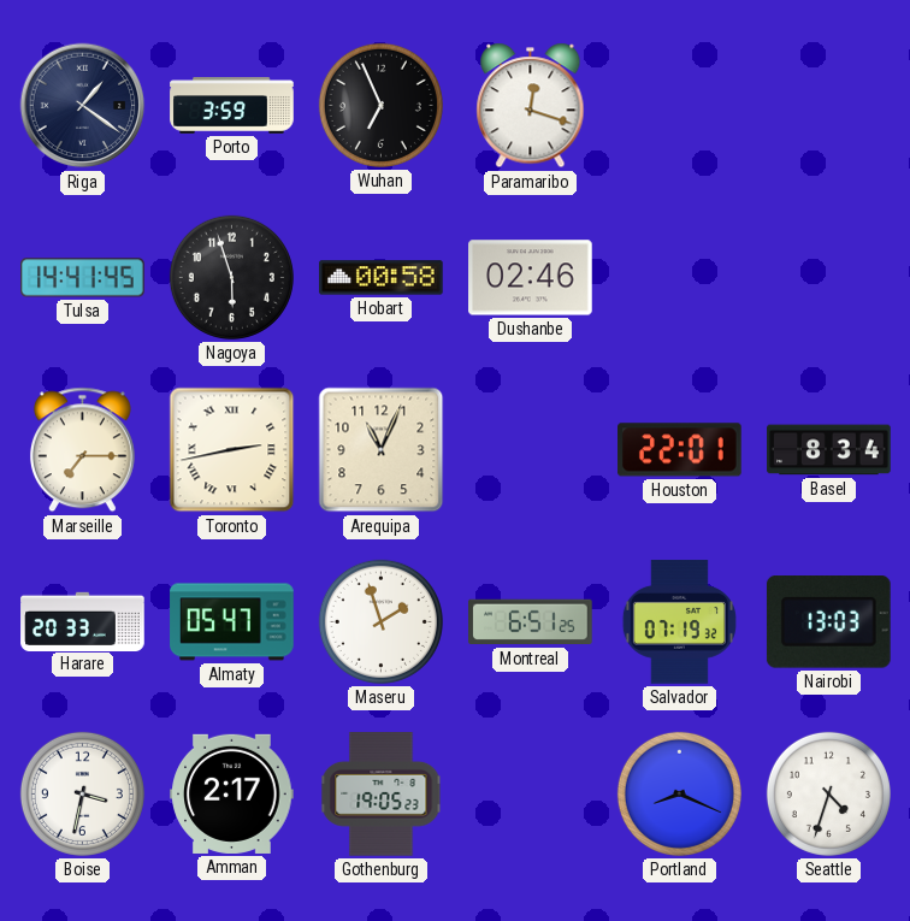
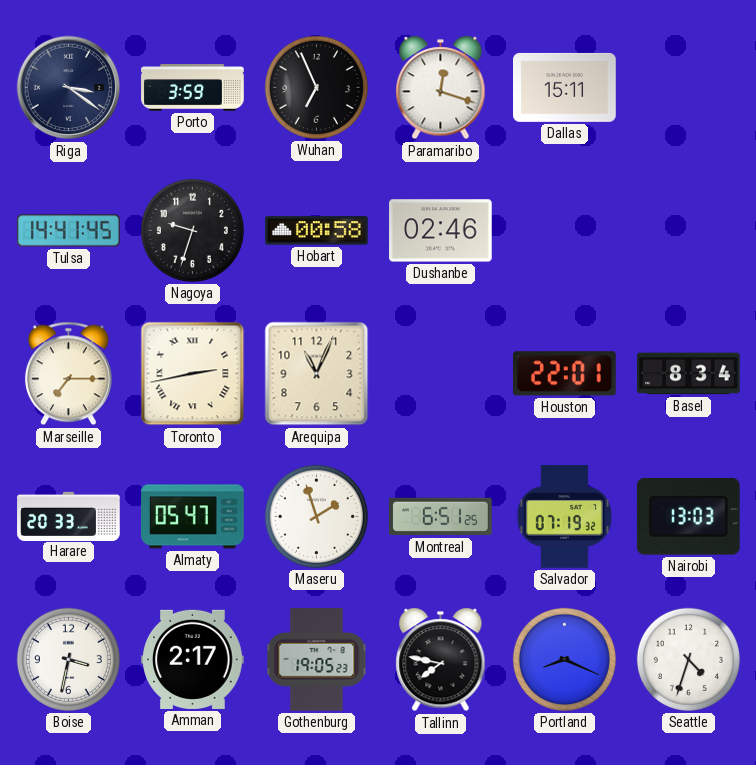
Riga: 1:21 -> 3:21
Dallas: none -> 15:11
Nagoya: 5:57 -> 9:33
Tallinn: none -> 7:47
